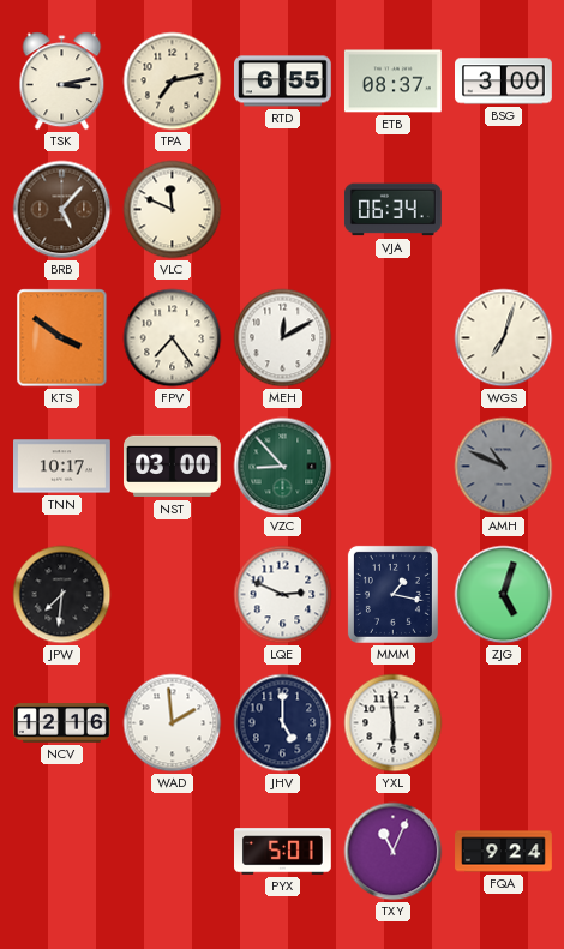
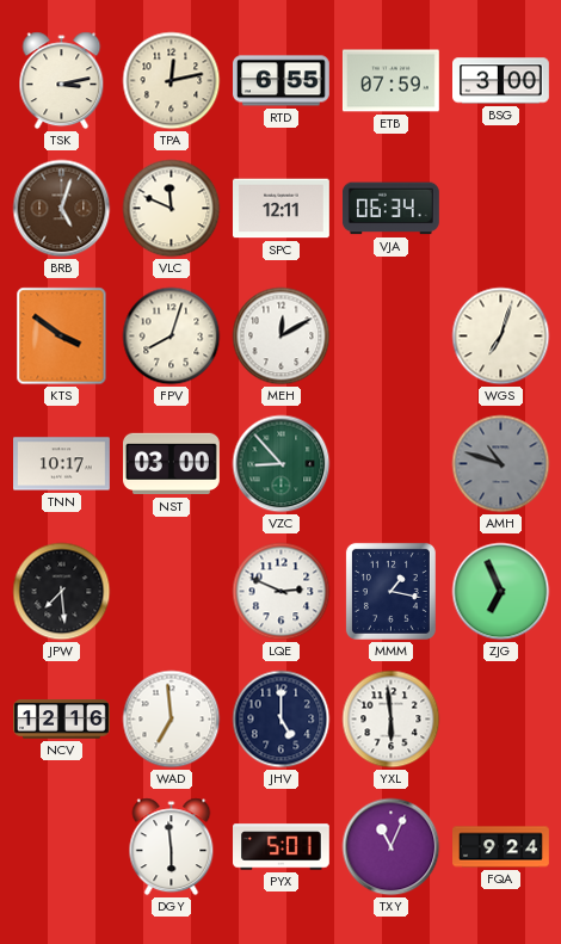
TPA: 7:13 -> 12:13
ETB: 08:37 -> 07:59
BRB: 5:07 -> 5:03
SPC: none -> 12:11
FPV: 7:24 -> 8:03
AMH: 10:49 -> 10:48
JPW: 7:31 -> 7:29
ZJG: 5:03 -> 6:56
WAD: 1:59 -> 6:59
DGY: none -> 5:59
